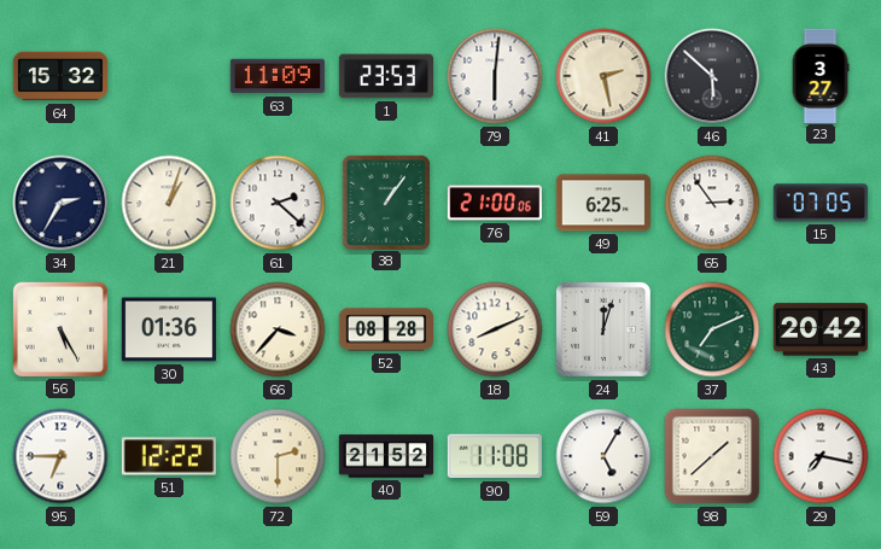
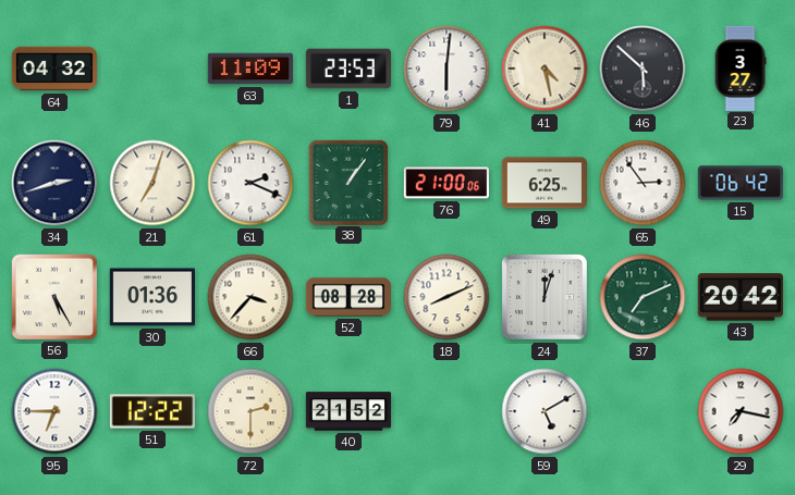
64: 15:32 -> 04:32
41: 2:28 -> 4:28
34: 2:35 -> 2:42
21: 1:03 -> 7:03
61: 2:22 -> 2:19
15: 07:05 -> 06:42
90: 11:08 -> none
59: 5:05 -> 5:10
98: 1:38 -> none
